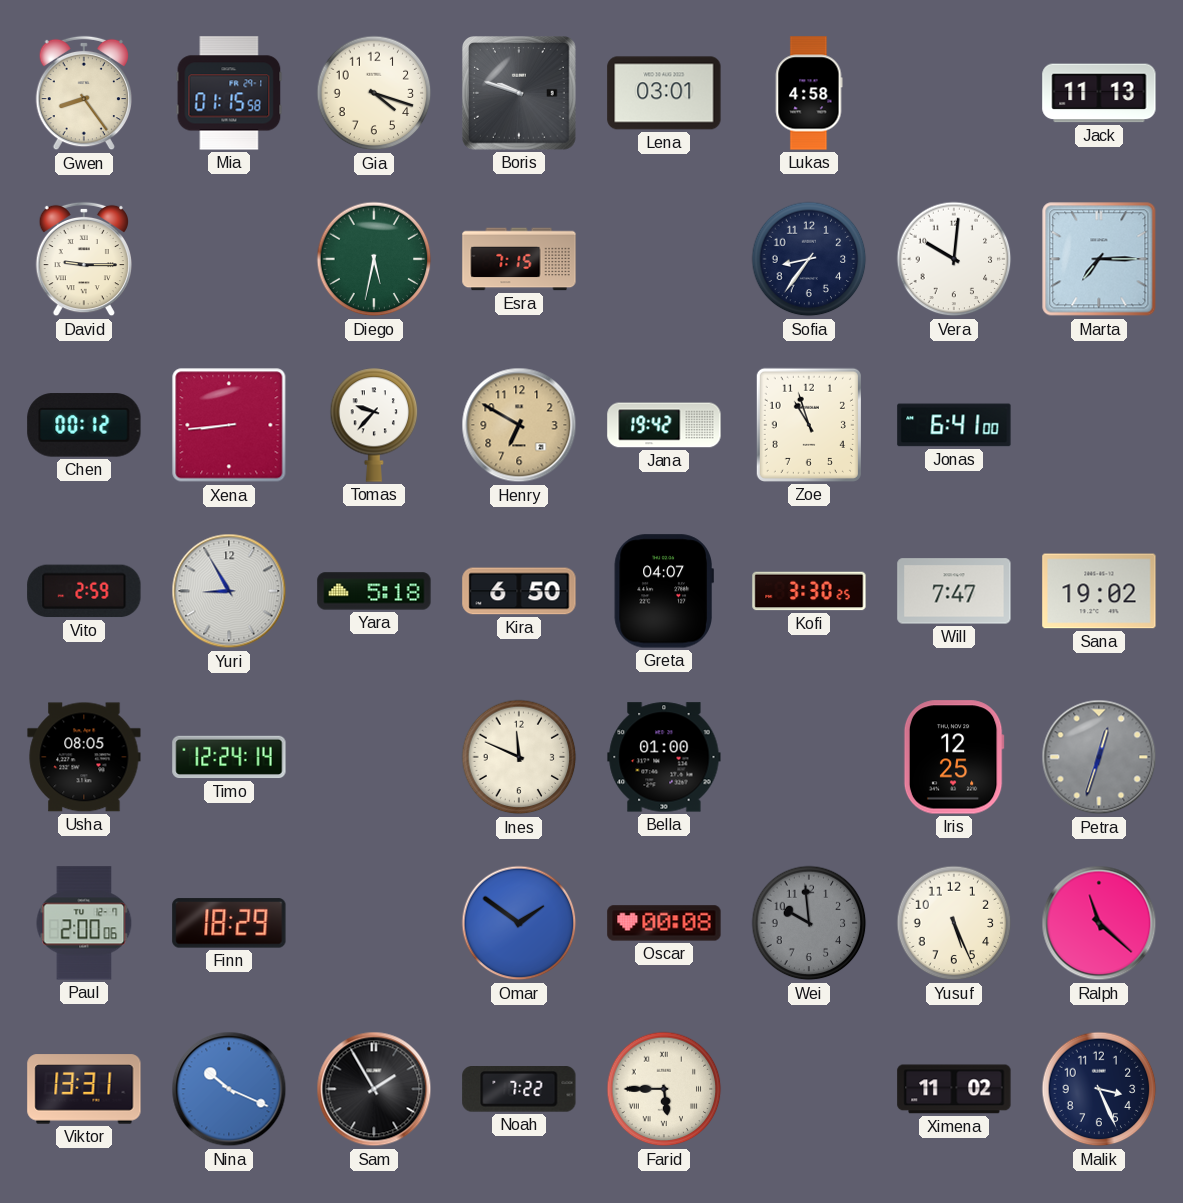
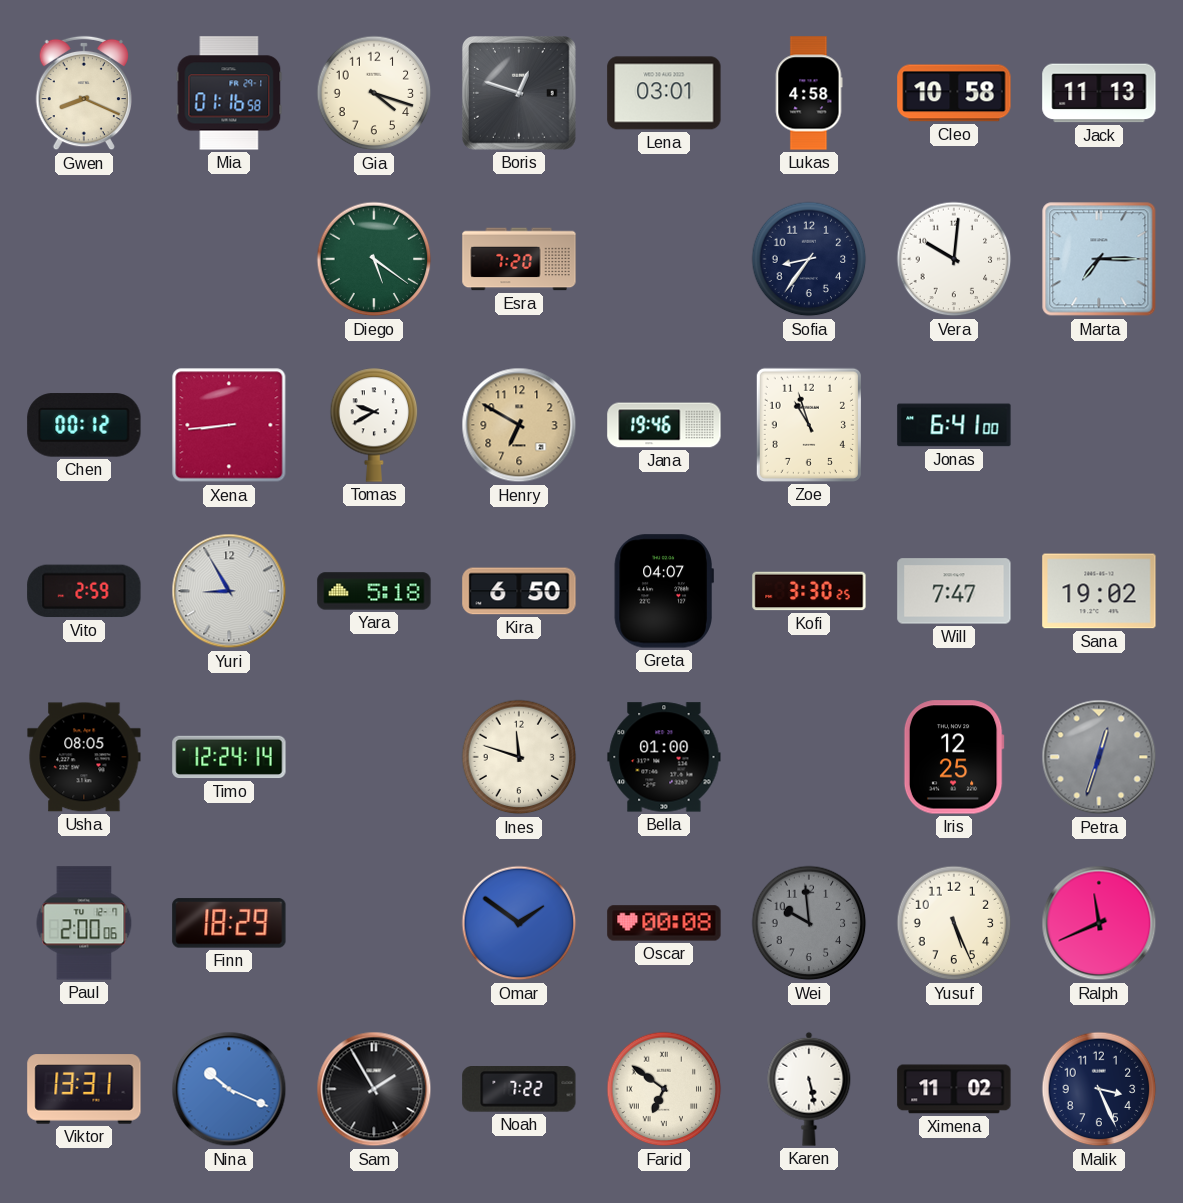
Gwen: 8:24 -> 8:19
Mia: 01:15 -> 01:16
Boris: 9:48 -> 12:48
Cleo: none -> 10:58
David: 9:15 -> none
Diego: 5:32 -> 5:21
Esra: 7:15 -> 7:20
Tomas: 9:37 -> 9:40
Jana: 19:42 -> 19:46
Ines: 11:49 -> 11:48
Ralph: 11:22 -> 11:41
Farid: 5:45 -> 6:51
Karen: none -> 5:28
